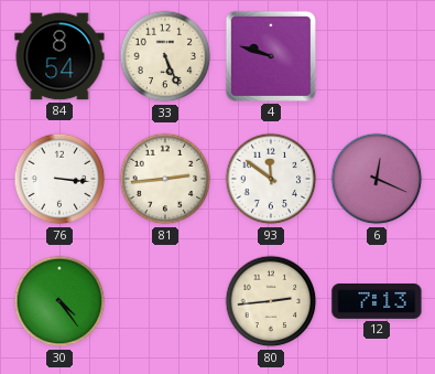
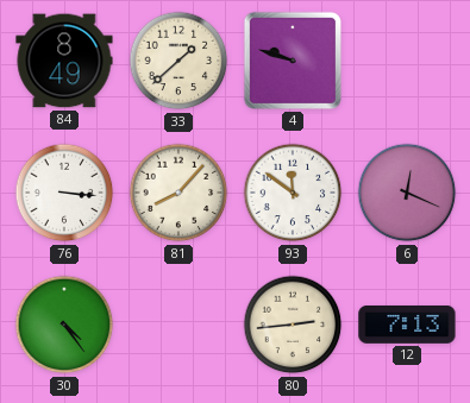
84: 8:54 -> 8:49
33: 5:26 -> 1:38
81: 2:44 -> 8:07
